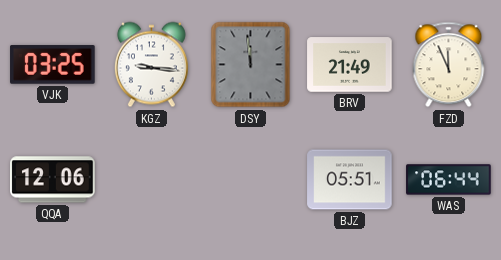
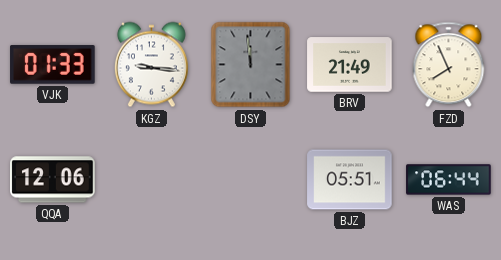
VJK: 03:25 -> 01:33
FZD: 11:56 -> 7:56
